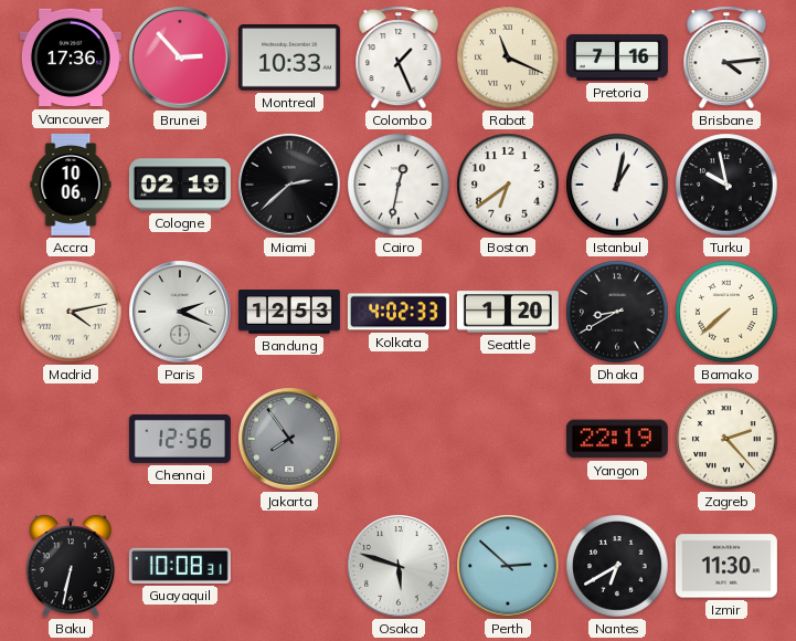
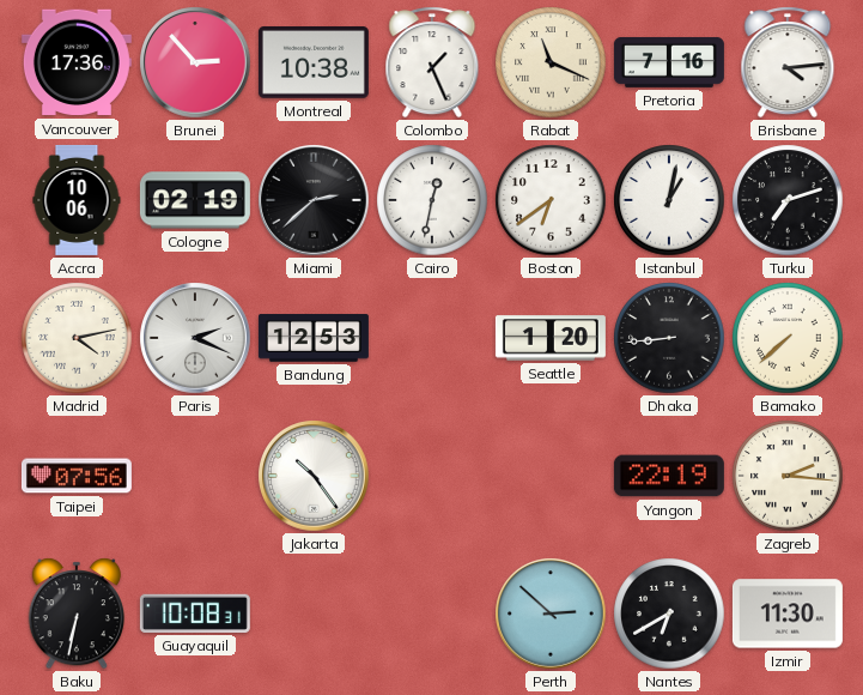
Montreal: 10:33 -> 10:38
Turku: 9:58 -> 7:12
Kolkata: 4:02 -> none
Dhaka: 8:40 -> 8:44
Taipei: none -> 07:56
Chennai: 12:56 -> none
Jakarta: 7:54 -> 10:24
Jakarta dial: grey -> white
Zagreb: 2:23 -> 2:16
Osaka: 5:48 -> none
